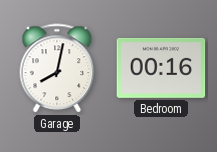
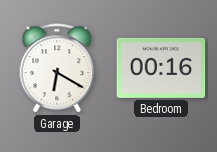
Garage: 8:02 -> 6:20
